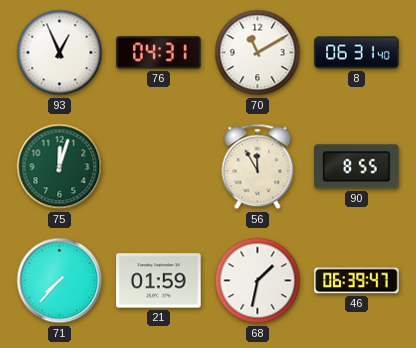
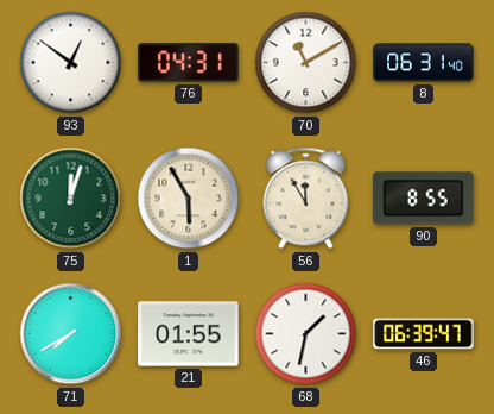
93: 12:56 -> 12:51
1: none -> 5:55
71: 7:37 -> 7:40
21: 01:59 -> 01:55
